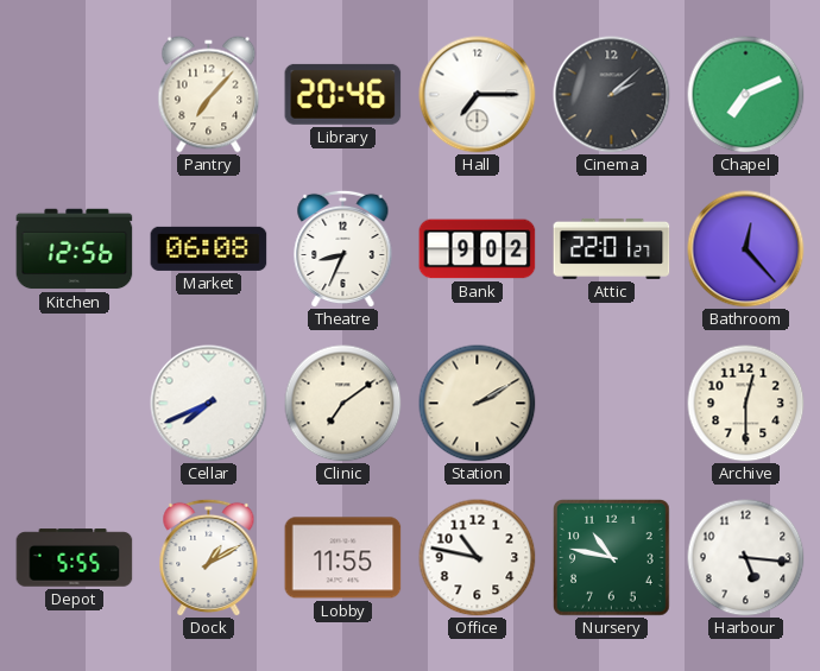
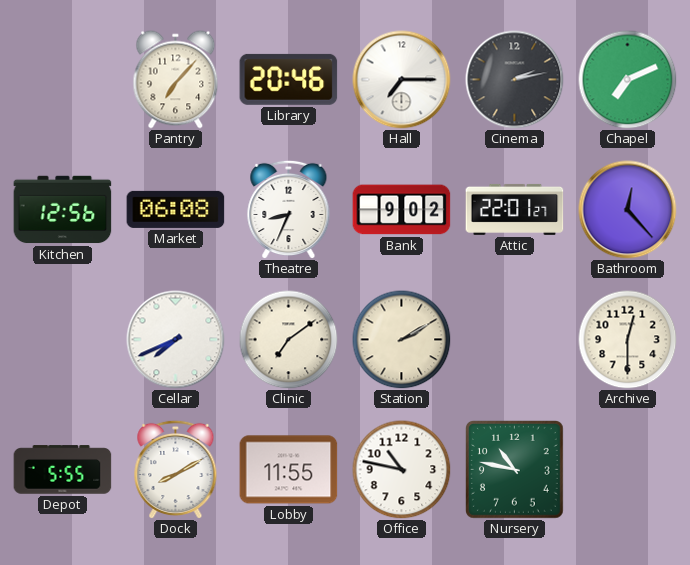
Cinema: 2:08 -> 2:13
Dock: 1:10 -> 8:10
Harbour: 5:16 -> none
